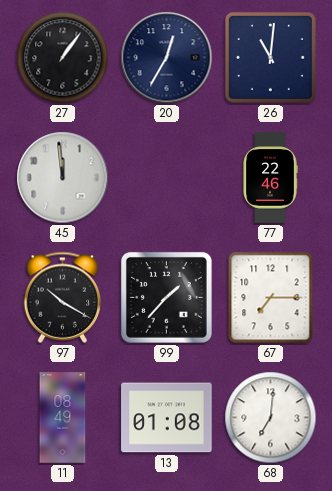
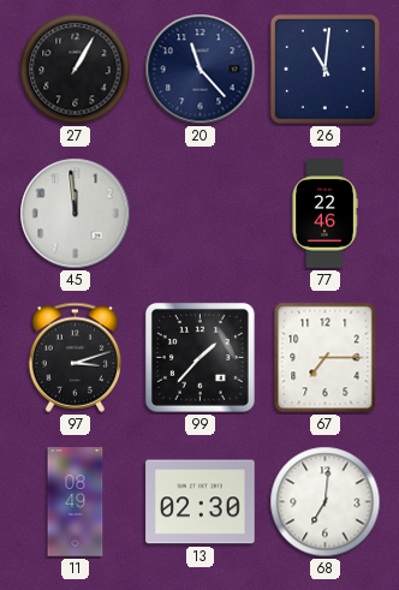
27: 1:06 -> 1:05
20: 12:35 -> 11:23
97: 10:20 -> 3:12
13: 01:08 -> 02:30
